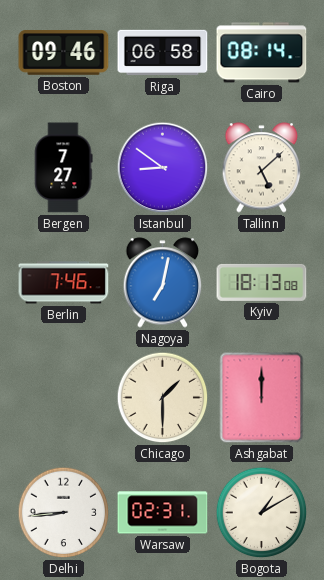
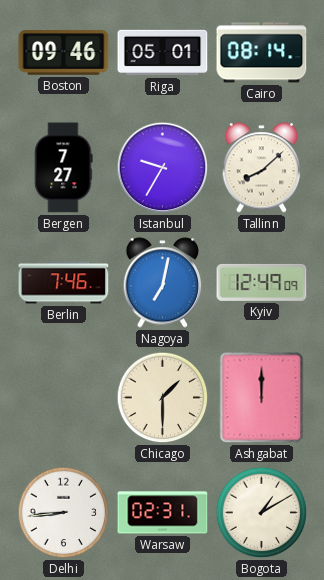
Riga: 06:58 -> 05:01
Istanbul: 8:51 -> 9:35
Tallinn: 5:08 -> 8:08
Kyiv: 18:13 -> 12:49
